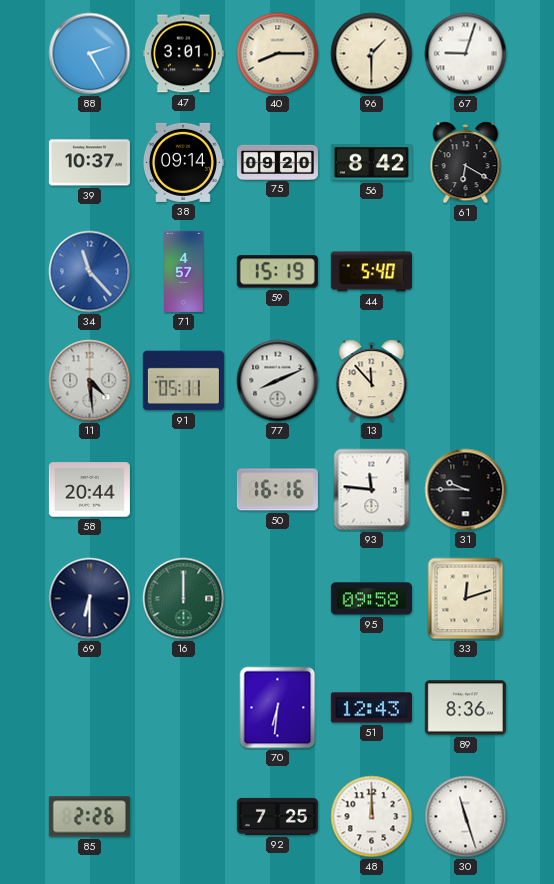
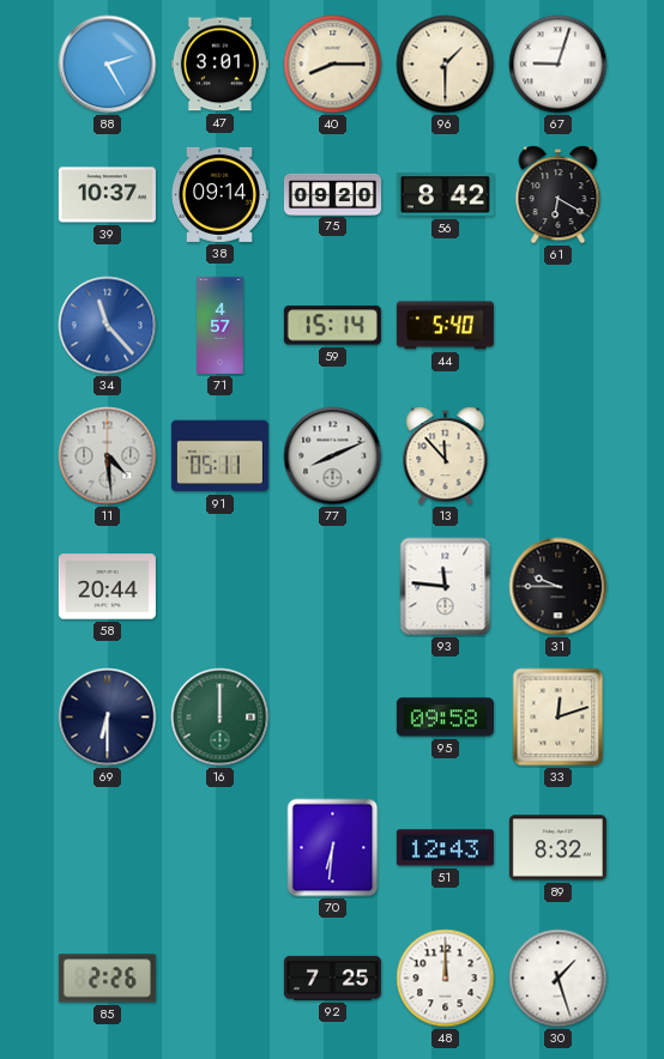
59: 15:19 -> 15:14
50: 16:16 -> none
89: 8:36 -> 8:32
30: 11:27 -> 1:27
